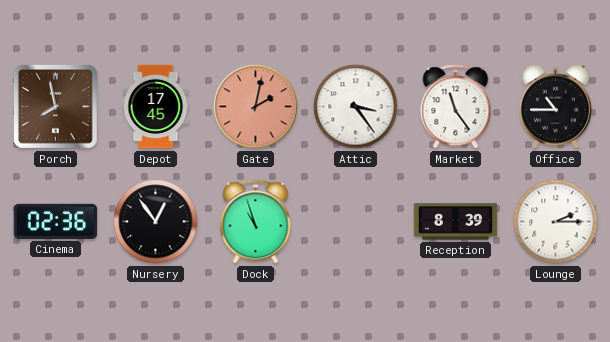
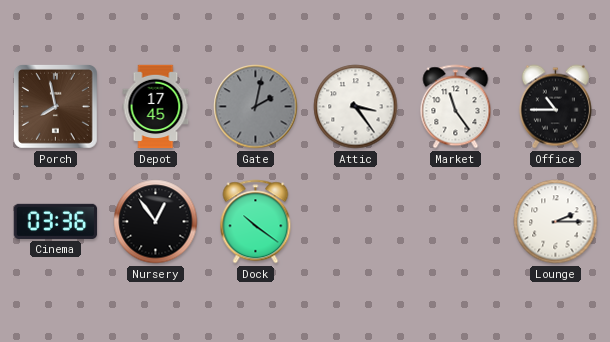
Gate dial: salmon -> grey
Cinema: 02:36 -> 03:36
Dock: 10:57 -> 10:21
Reception: 8:39 -> none
